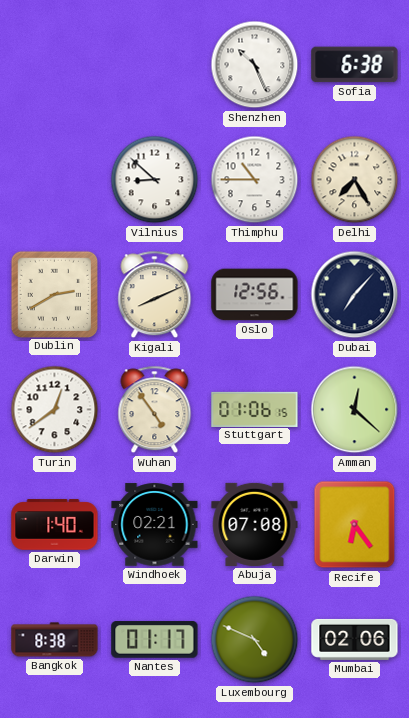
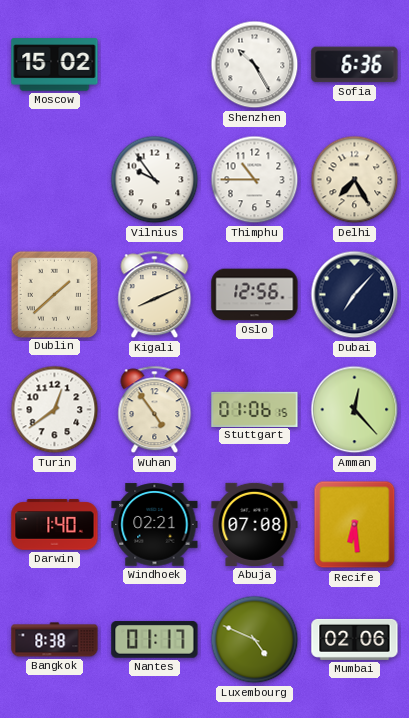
Moscow: none -> 15:02
Shenzhen: 10:26 -> 10:25
Sofia: 6:38 -> 6:36
Vilnius: 8:52 -> 9:54
Dublin: 2:40 -> 1:38
Amman: 12:22 -> 12:23
Recife: 6:24 -> 6:29
